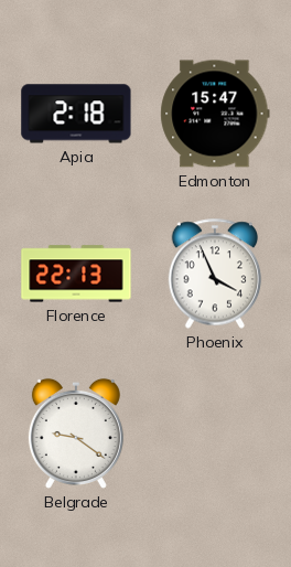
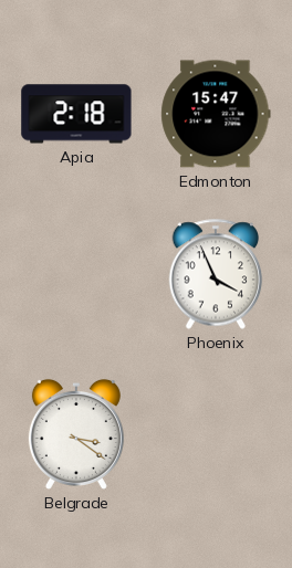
Florence: 22:13 -> none
Belgrade: 9:21 -> 3:21
